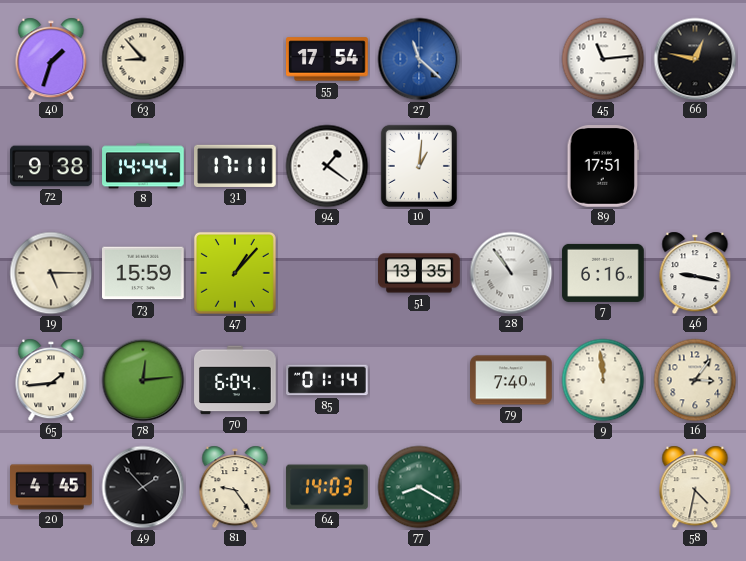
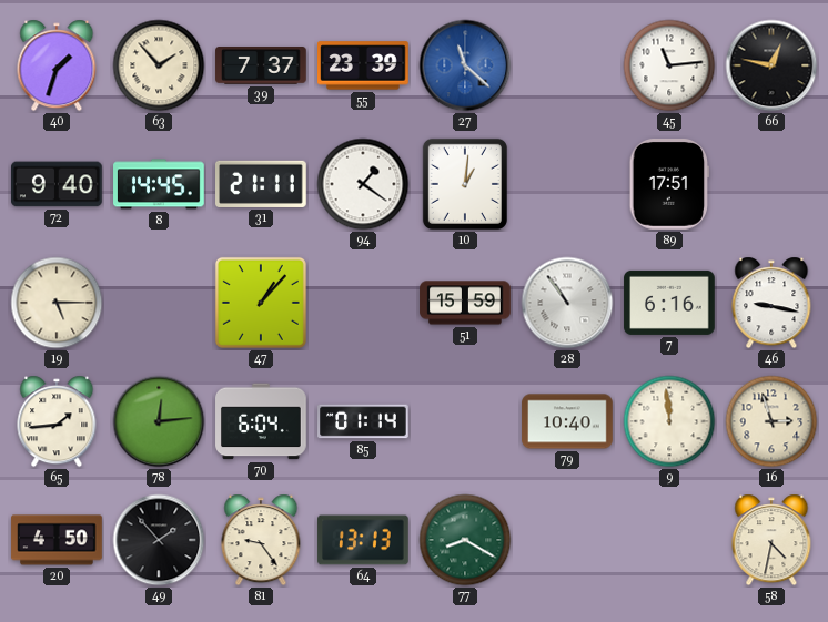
63: 8:53 -> 1:53
39: none -> 7:37
55: 17:54 -> 23:39
72: 9:38 -> 9:40
8: 14:44 -> 14:45
31: 17:11 -> 21:11
73: 15:59 -> none
51: 13:35 -> 15:59
79: 7:40 -> 10:40
16: 3:06 -> 2:57
20: 4:45 -> 4:50
64: 14:03 -> 13:13
